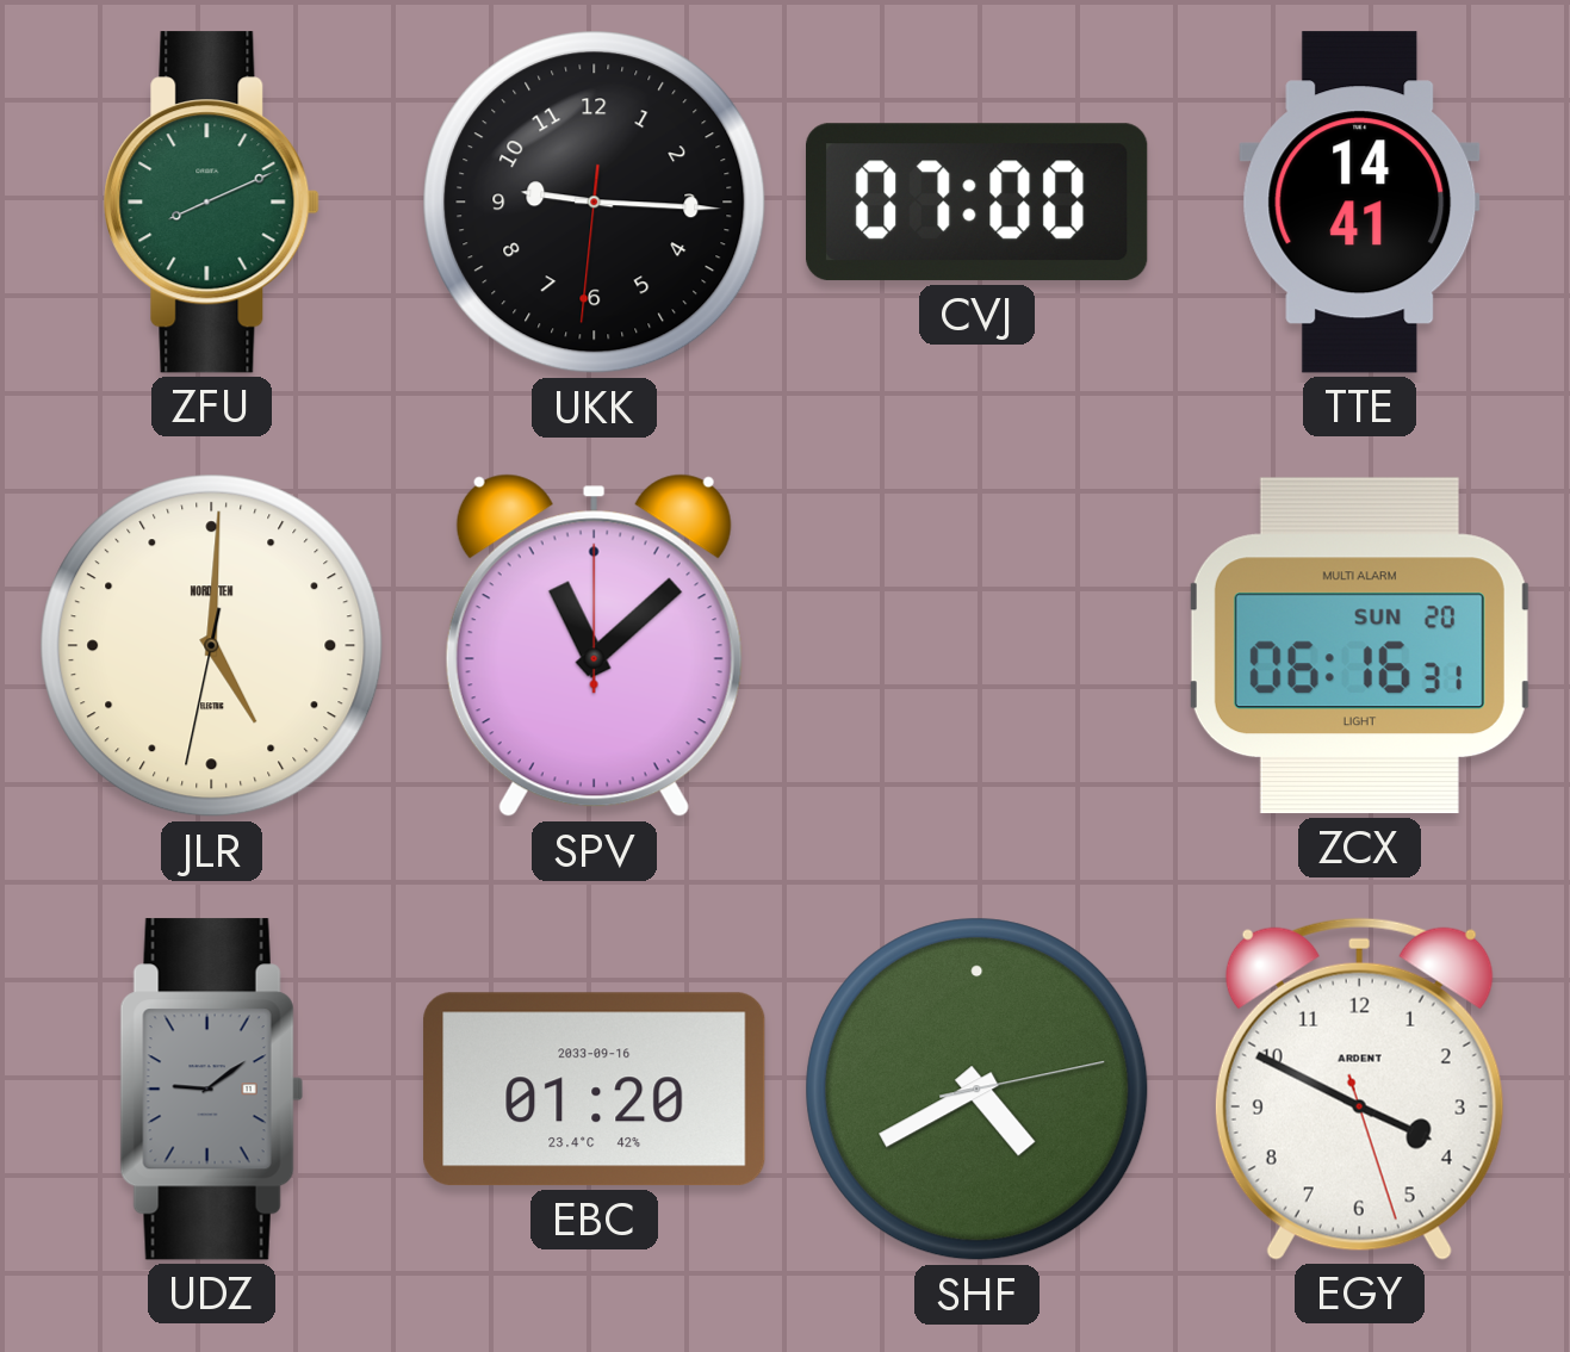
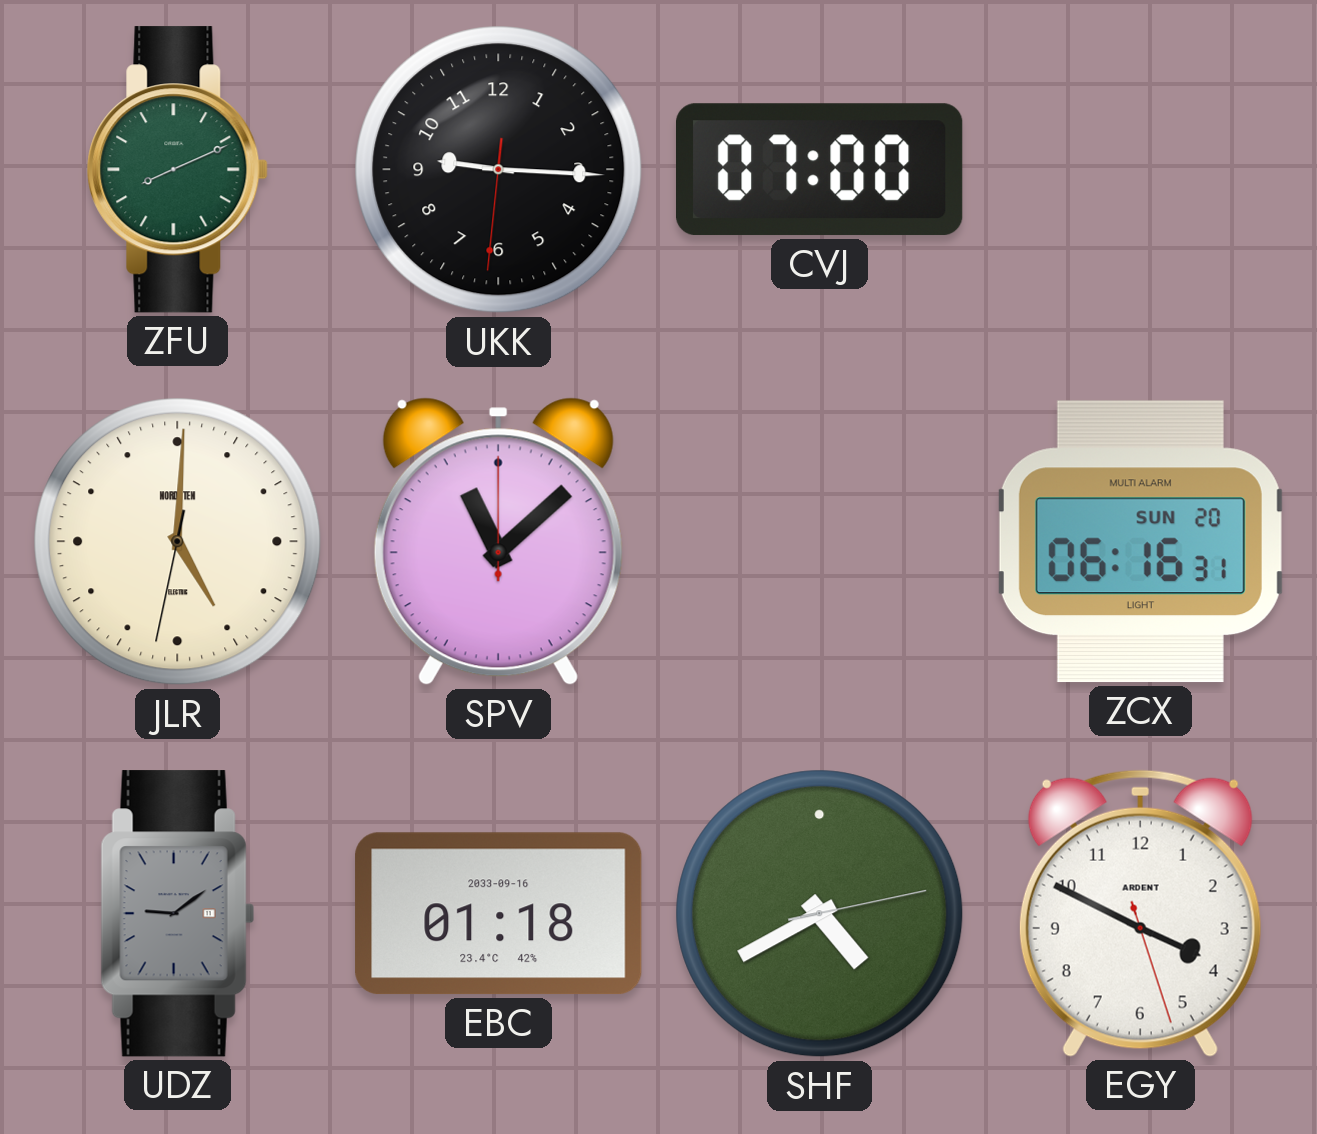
TTE: 14:41 -> none
EBC: 01:20 -> 01:18
